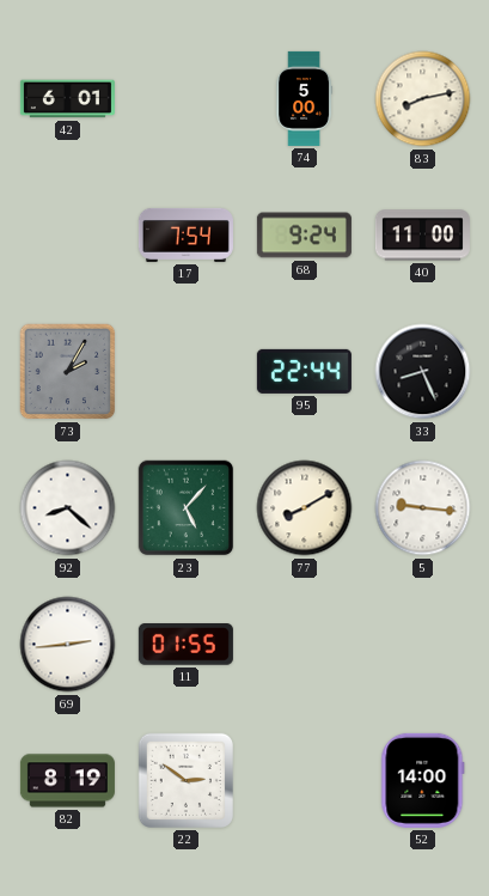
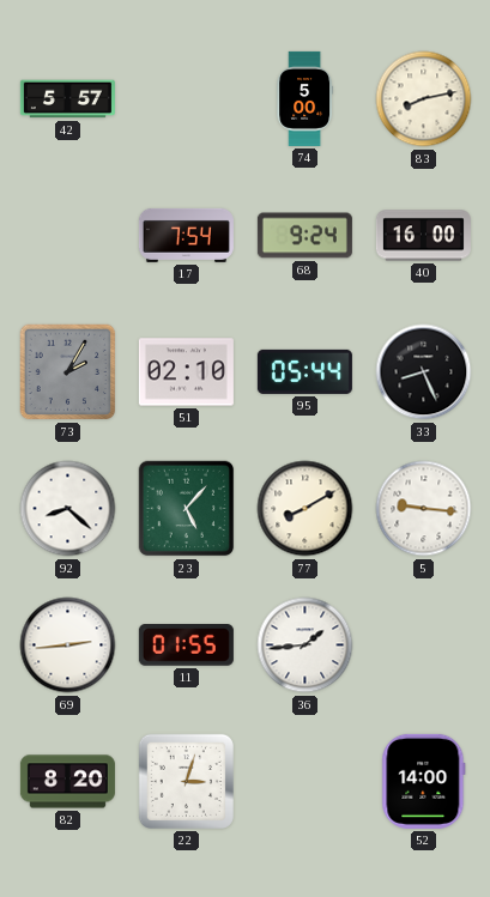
42: 6:01 -> 5:57
40: 11:00 -> 16:00
51: none -> 02:10
95: 22:44 -> 05:44
36: none -> 1:44
82: 8:19 -> 8:20
22: 2:51 -> 3:03
